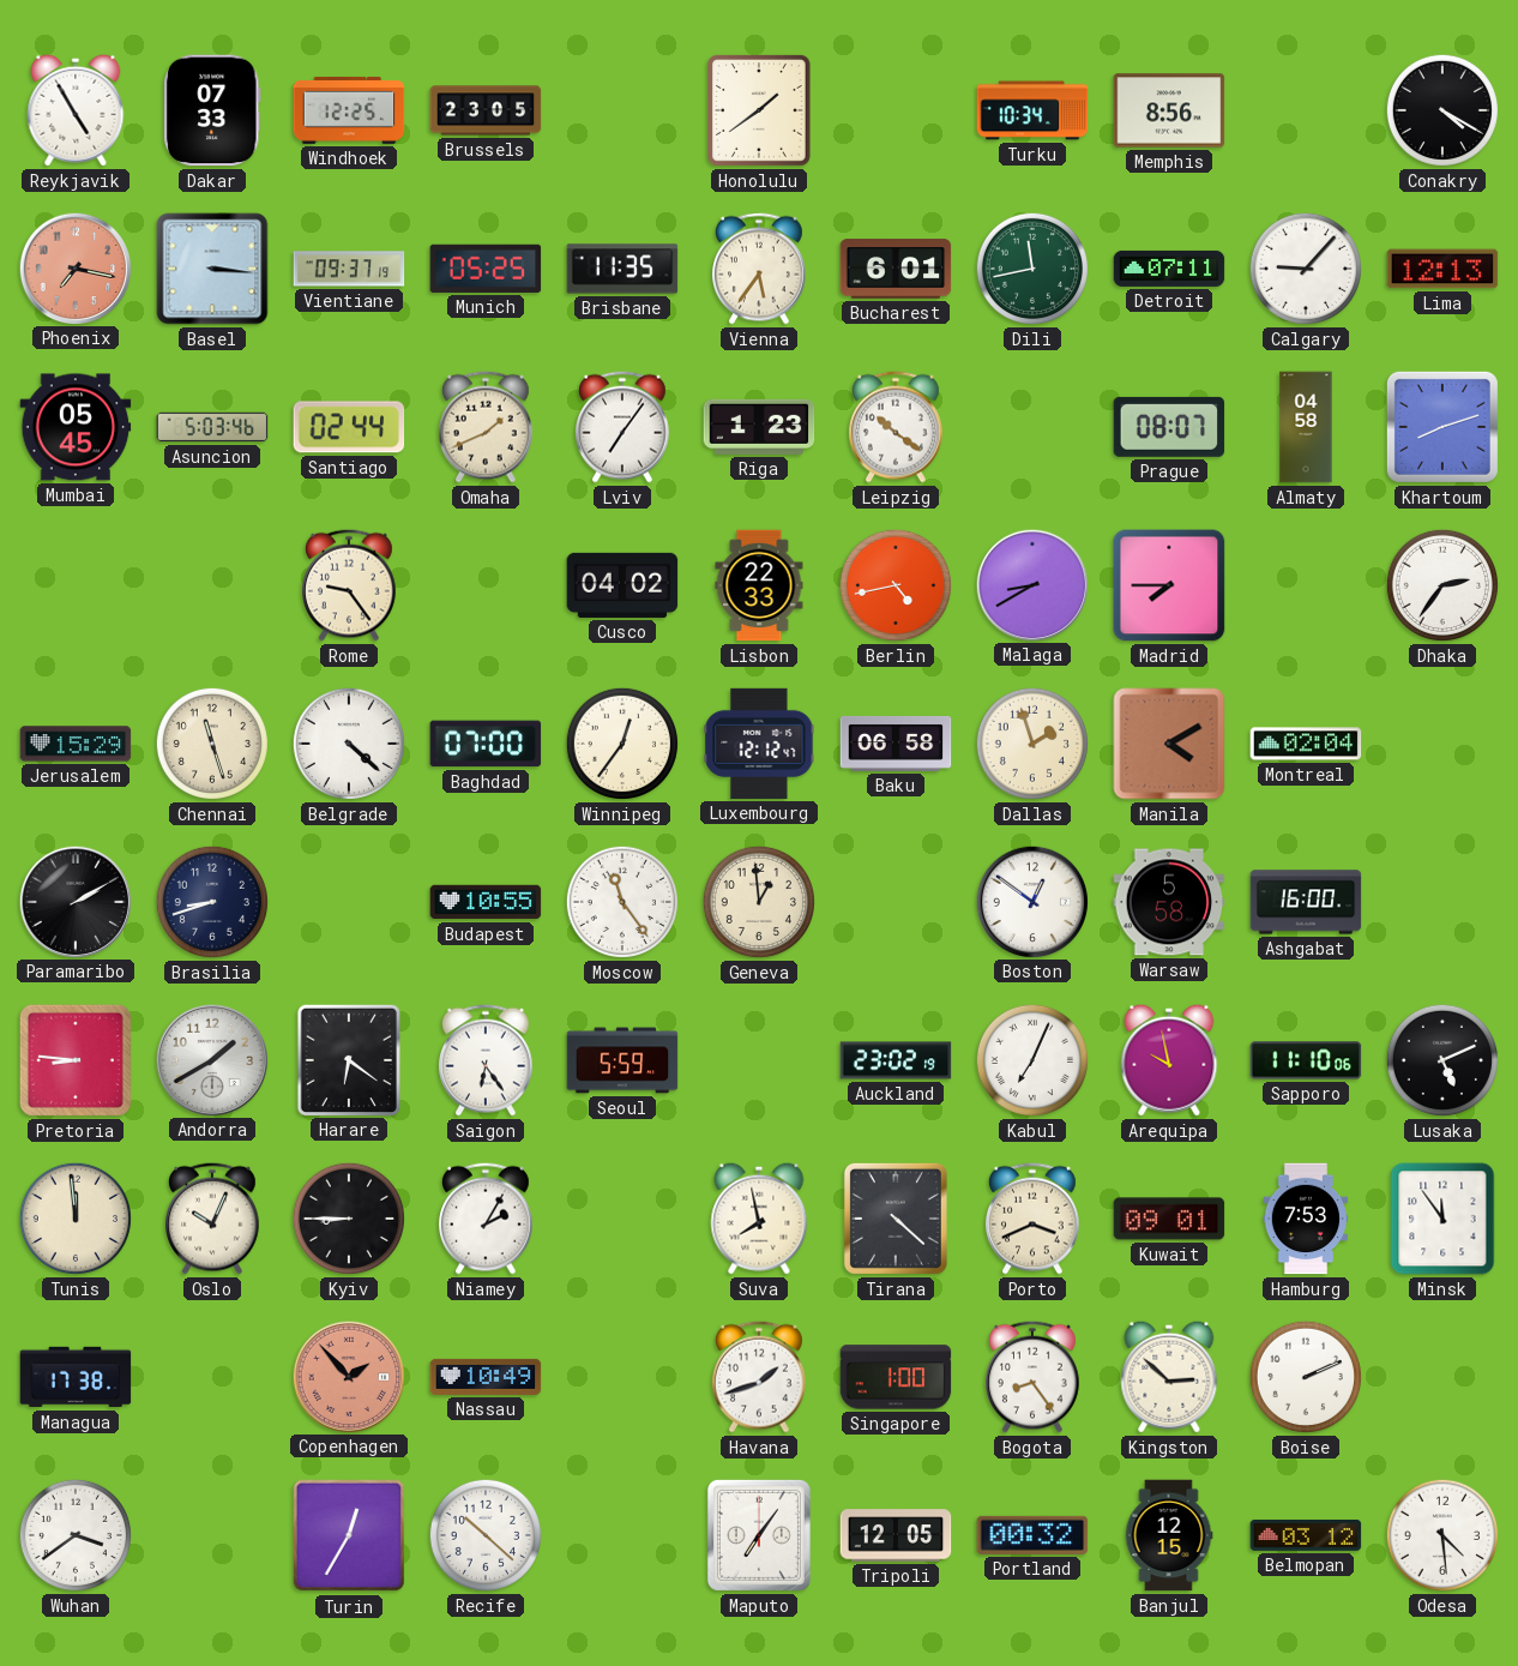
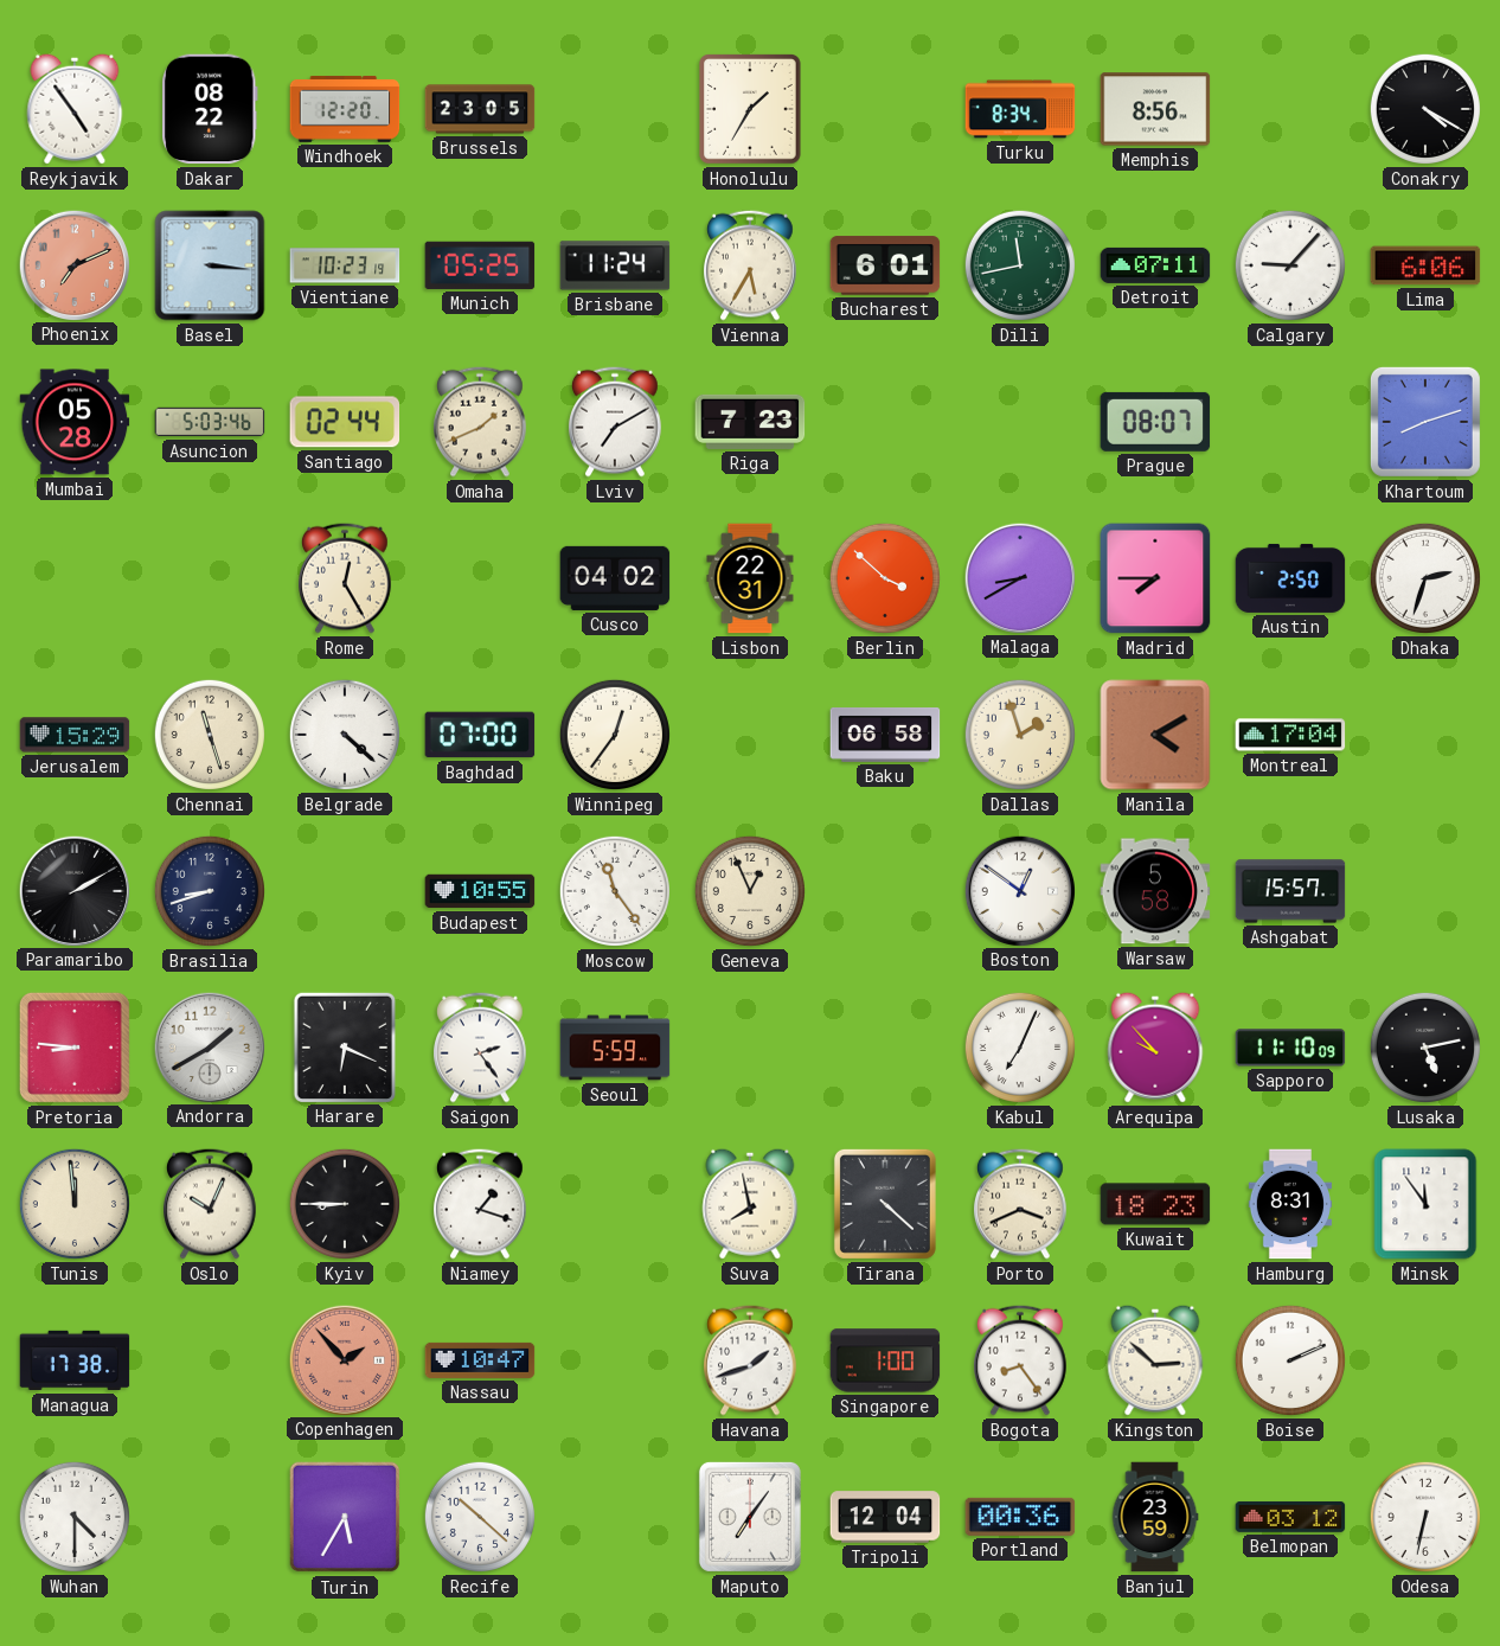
Reykjavik: 4:55 -> 4:54
Dakar: 07:33 -> 08:22
Windhoek: 12:25 -> 12:20
Honolulu: 1:39 -> 1:35
Turku: 10:34 -> 8:34
Phoenix: 7:17 -> 7:11
Vientiane: 09:37 -> 10:23
Brisbane: 11:35 -> 11:24
Vienna: 5:36 -> 5:35
Lima: 12:13 -> 6:06
Mumbai: 05:45 -> 05:28
Lviv: 7:06 -> 7:10
Riga: 1:23 -> 7:23
Leipzig: 10:21 -> none
Almaty: 04:58 -> none
Rome: 9:24 -> 12:25
Lisbon: 22:33 -> 22:31
Berlin: 4:43 -> 3:52
Austin: none -> 2:50
Dhaka: 2:36 -> 2:33
Luxembourg: 12:12 -> none
Montreal: 02:04 -> 17:04
Geneva: 12:59 -> 12:56
Ashgabat: 16:00 -> 15:57
Harare: 6:21 -> 6:19
Saigon: 6:24 -> 2:24
Auckland: 23:02 -> none
Arequipa: 9:58 -> 9:53
Sapporo: 11:10:06 -> 11:10:09
Lusaka: 5:11 -> 5:13
Niamey: 2:05 -> 1:18
Kuwait: 09:01 -> 18:23
Hamburg: 7:53 -> 8:31
Nassau: 10:49 -> 10:47
Wuhan: 3:39 -> 4:30
Turin: 12:35 -> 5:35
Tripoli: 12:05 -> 12:04
Portland: 00:32 -> 00:36
Banjul: 12:15 -> 23:59
Odesa: 4:29 -> 6:32
